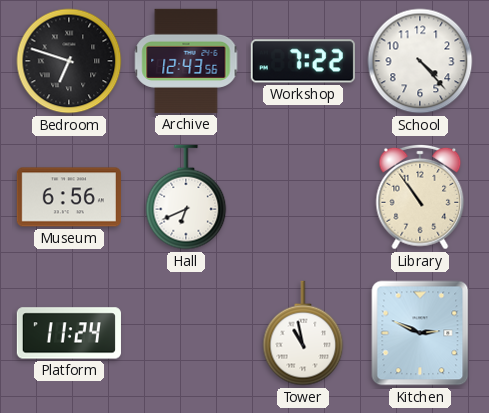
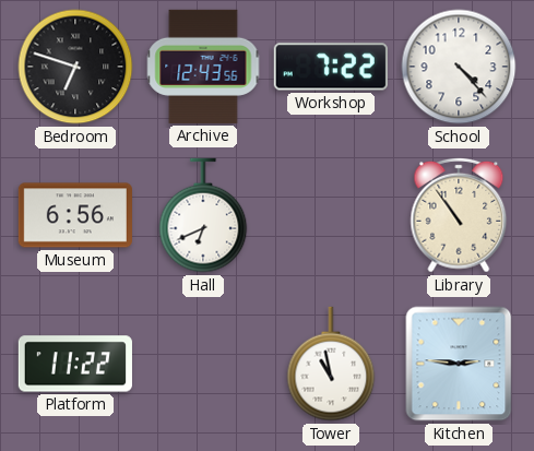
Platform: 11:24 -> 11:22
Kitchen: 2:49 -> 2:46
